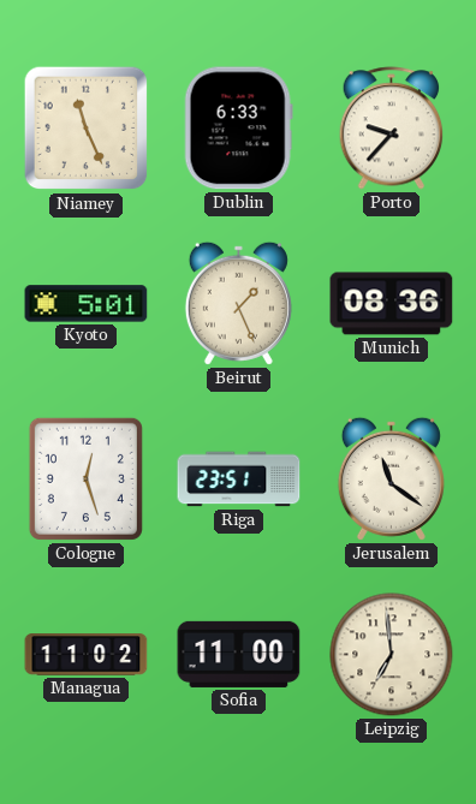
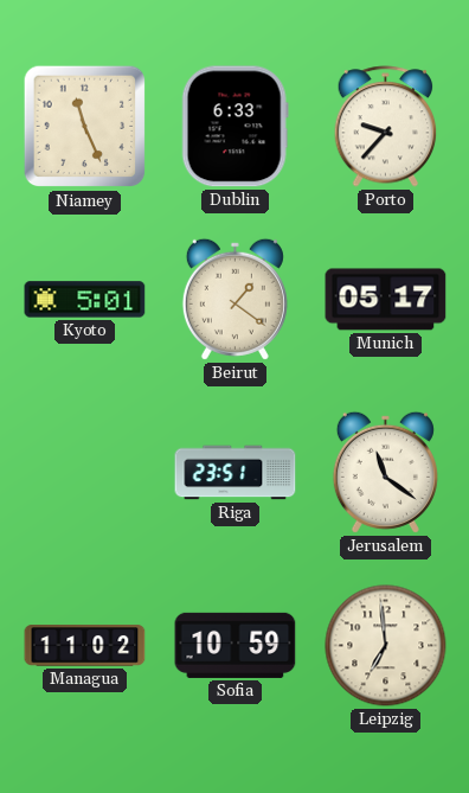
Beirut: 1:26 -> 1:21
Munich: 08:36 -> 05:17
Cologne: 12:27 -> none
Sofia: 11:00 -> 10:59
